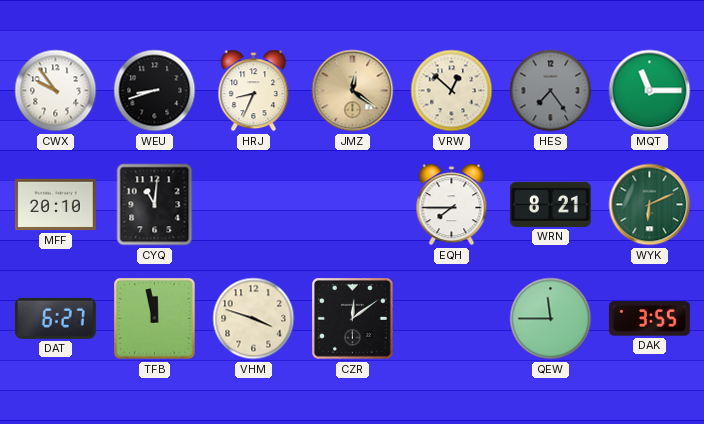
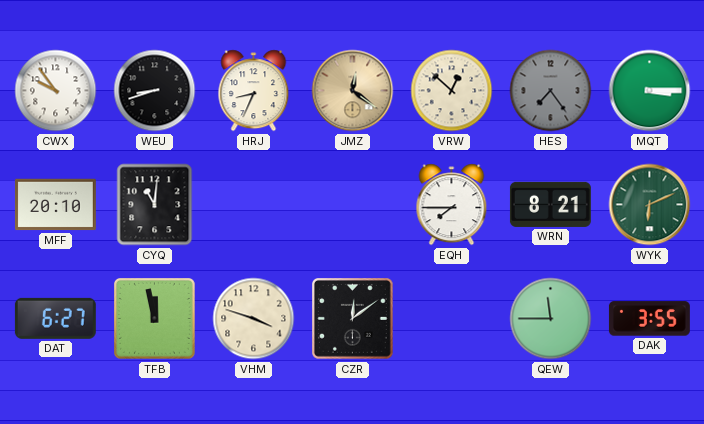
MQT: 11:15 -> 3:15
